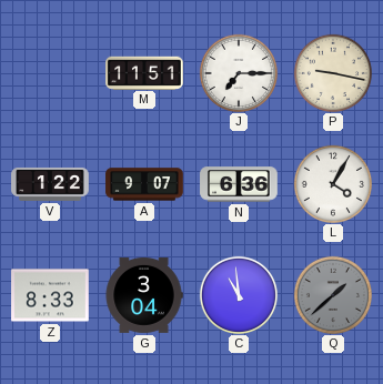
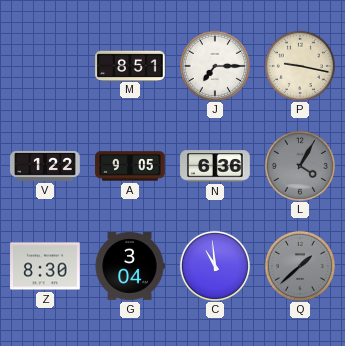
M: 11:51 -> 8:51
A: 9:07 -> 9:05
L dial: white -> grey
Z: 8:33 -> 8:30
